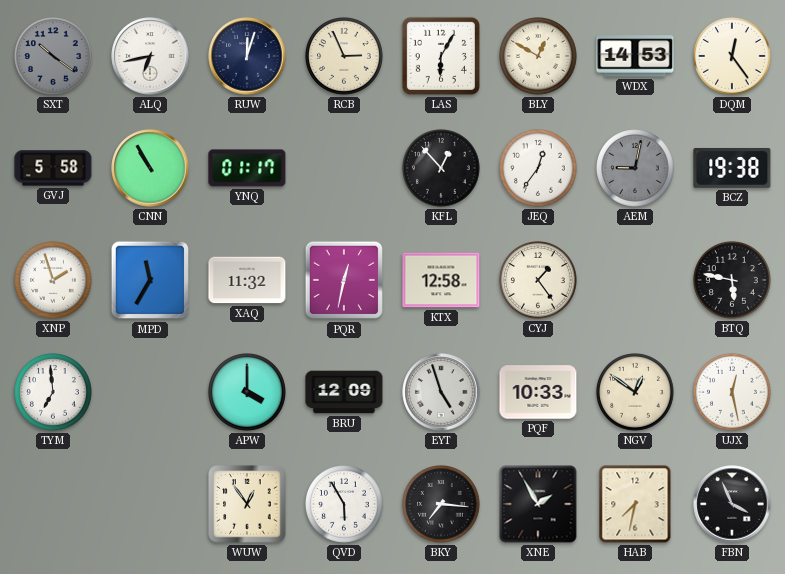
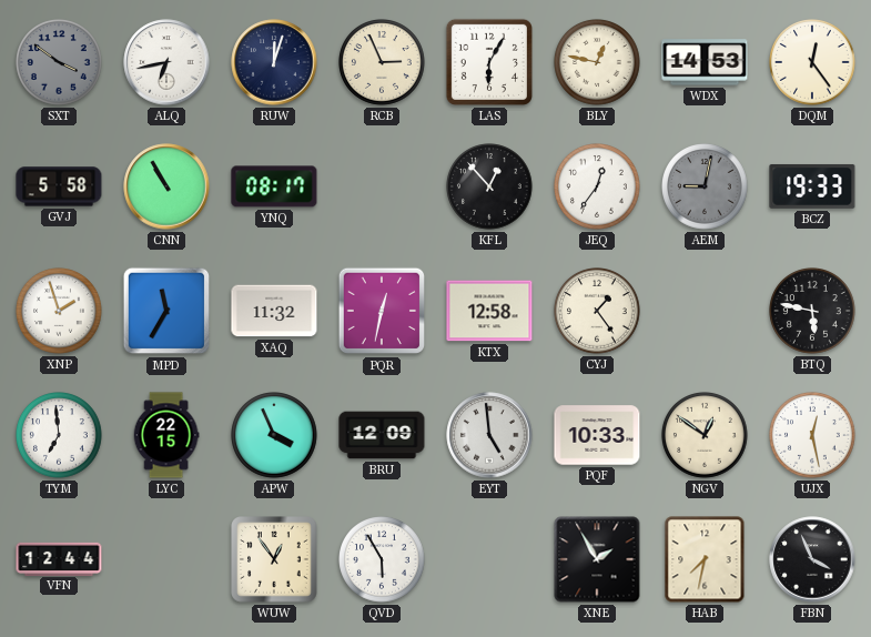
SXT: 10:21 -> 3:51
BLY: 12:50 -> 12:47
YNQ: 01:17 -> 08:17
BCZ: 19:38 -> 19:33
LYC: none -> 22:15
APW: 4:00 -> 3:56
EYT: 4:57 -> 4:59
VFN: none -> 12:44
BKY: 7:16 -> none
